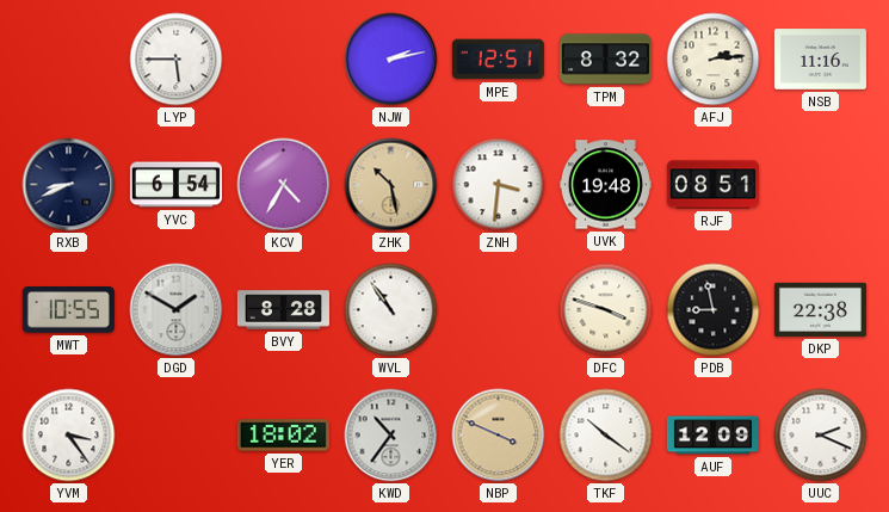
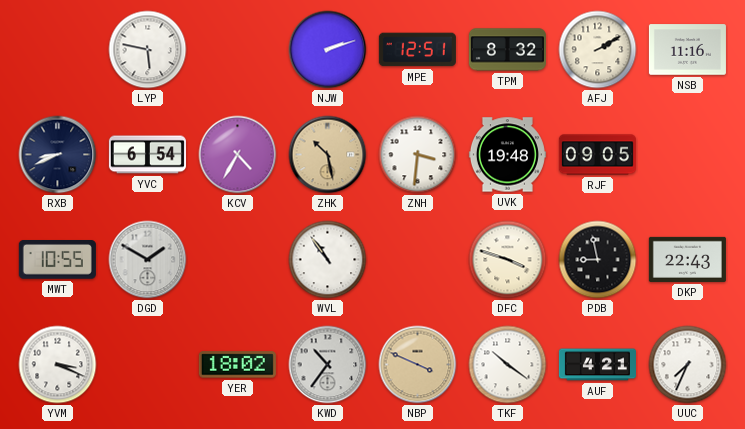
LYP: 5:45 -> 5:47
NJW: 2:13 -> 2:12
AFJ: 2:14 -> 2:10
RJF: 08:51 -> 09:05
BVY: 8:28 -> none
DKP: 22:38 -> 22:43
YVM: 3:24 -> 3:19
AUF: 12:09 -> 4:21
UUC: 2:19 -> 7:34
